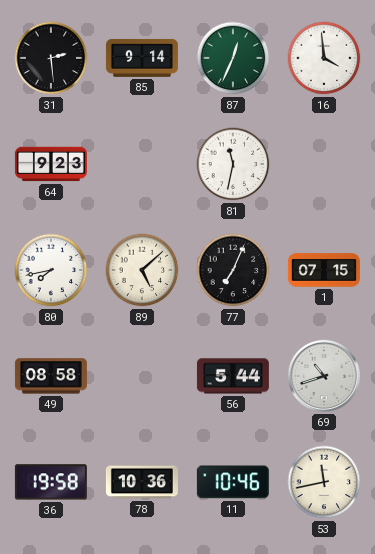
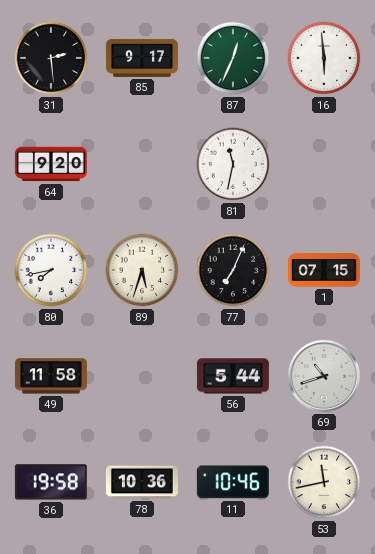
85: 9:14 -> 9:17
16: 3:59 -> 5:59
64: 9:23 -> 9:20
89: 5:08 -> 5:33
49: 08:58 -> 11:58
